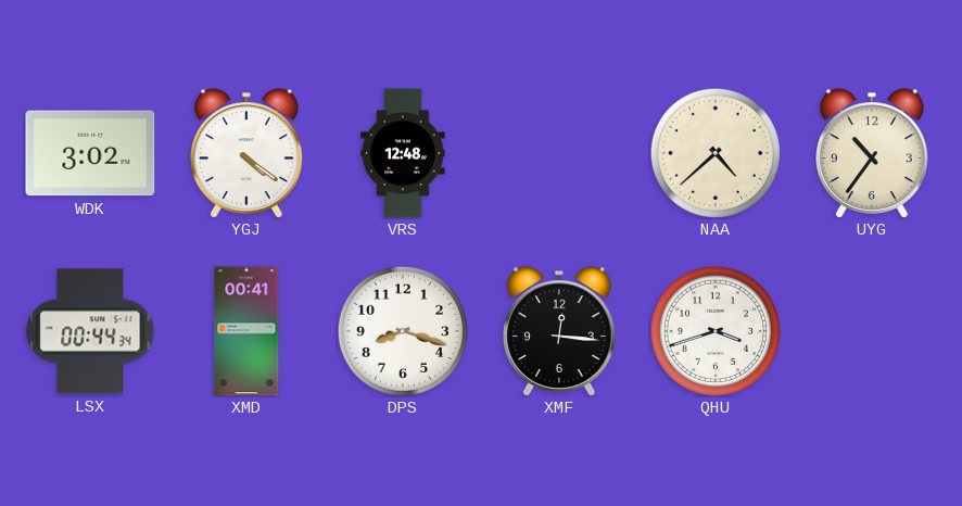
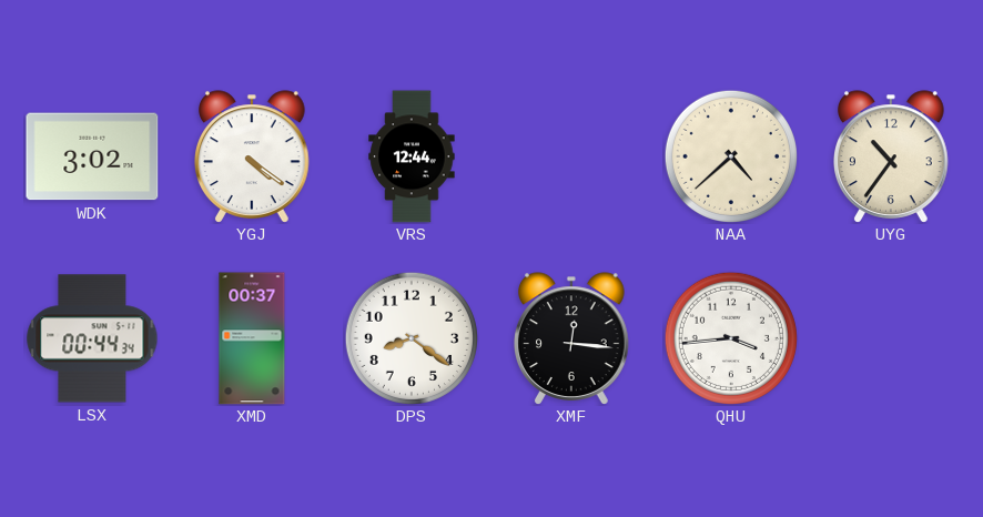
VRS: 12:48 -> 12:44
XMD: 00:41 -> 00:37
DPS: 8:18 -> 8:21
QHU: 3:42 -> 3:44
